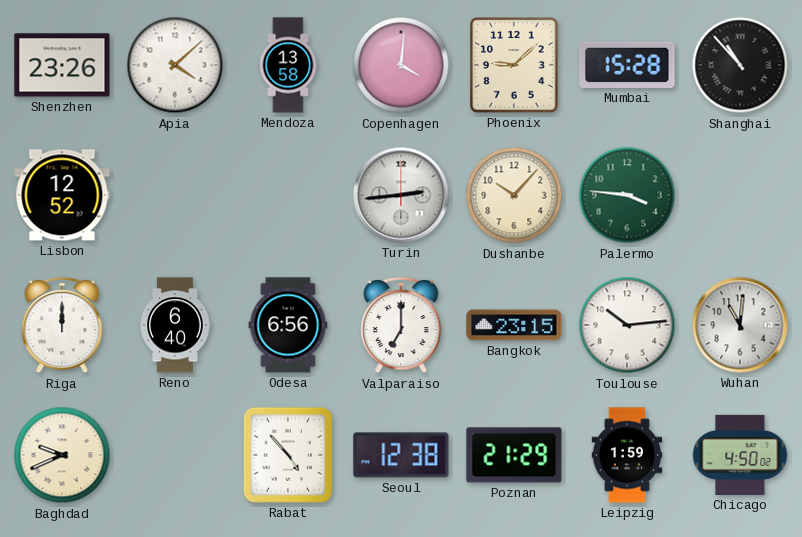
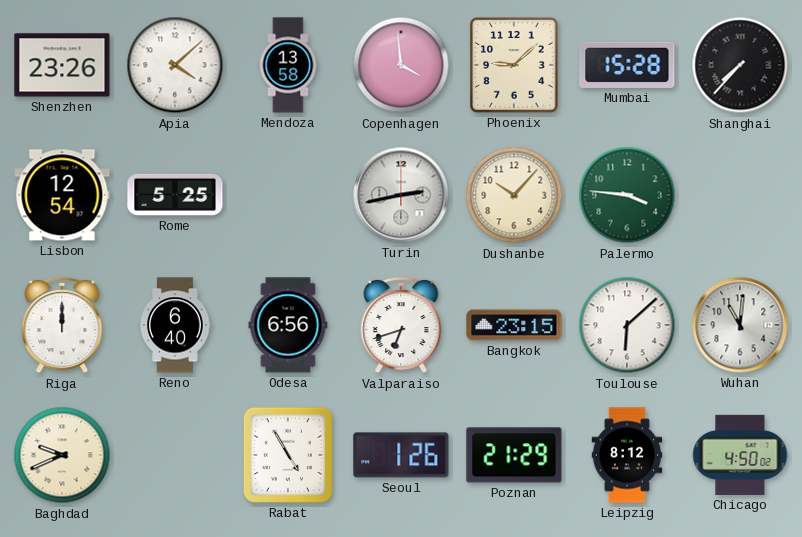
Copenhagen: 4:01 -> 3:59
Shanghai: 10:53 -> 7:37
Lisbon: 12:52 -> 12:54
Rome: none -> 5:25
Turin: 2:44 -> 2:43
Valparaiso: 7:00 -> 6:42
Toulouse: 10:14 -> 6:08
Rabat: 4:53 -> 4:55
Seoul: 12:38 -> 1:26
Leipzig: 1:59 -> 8:12
